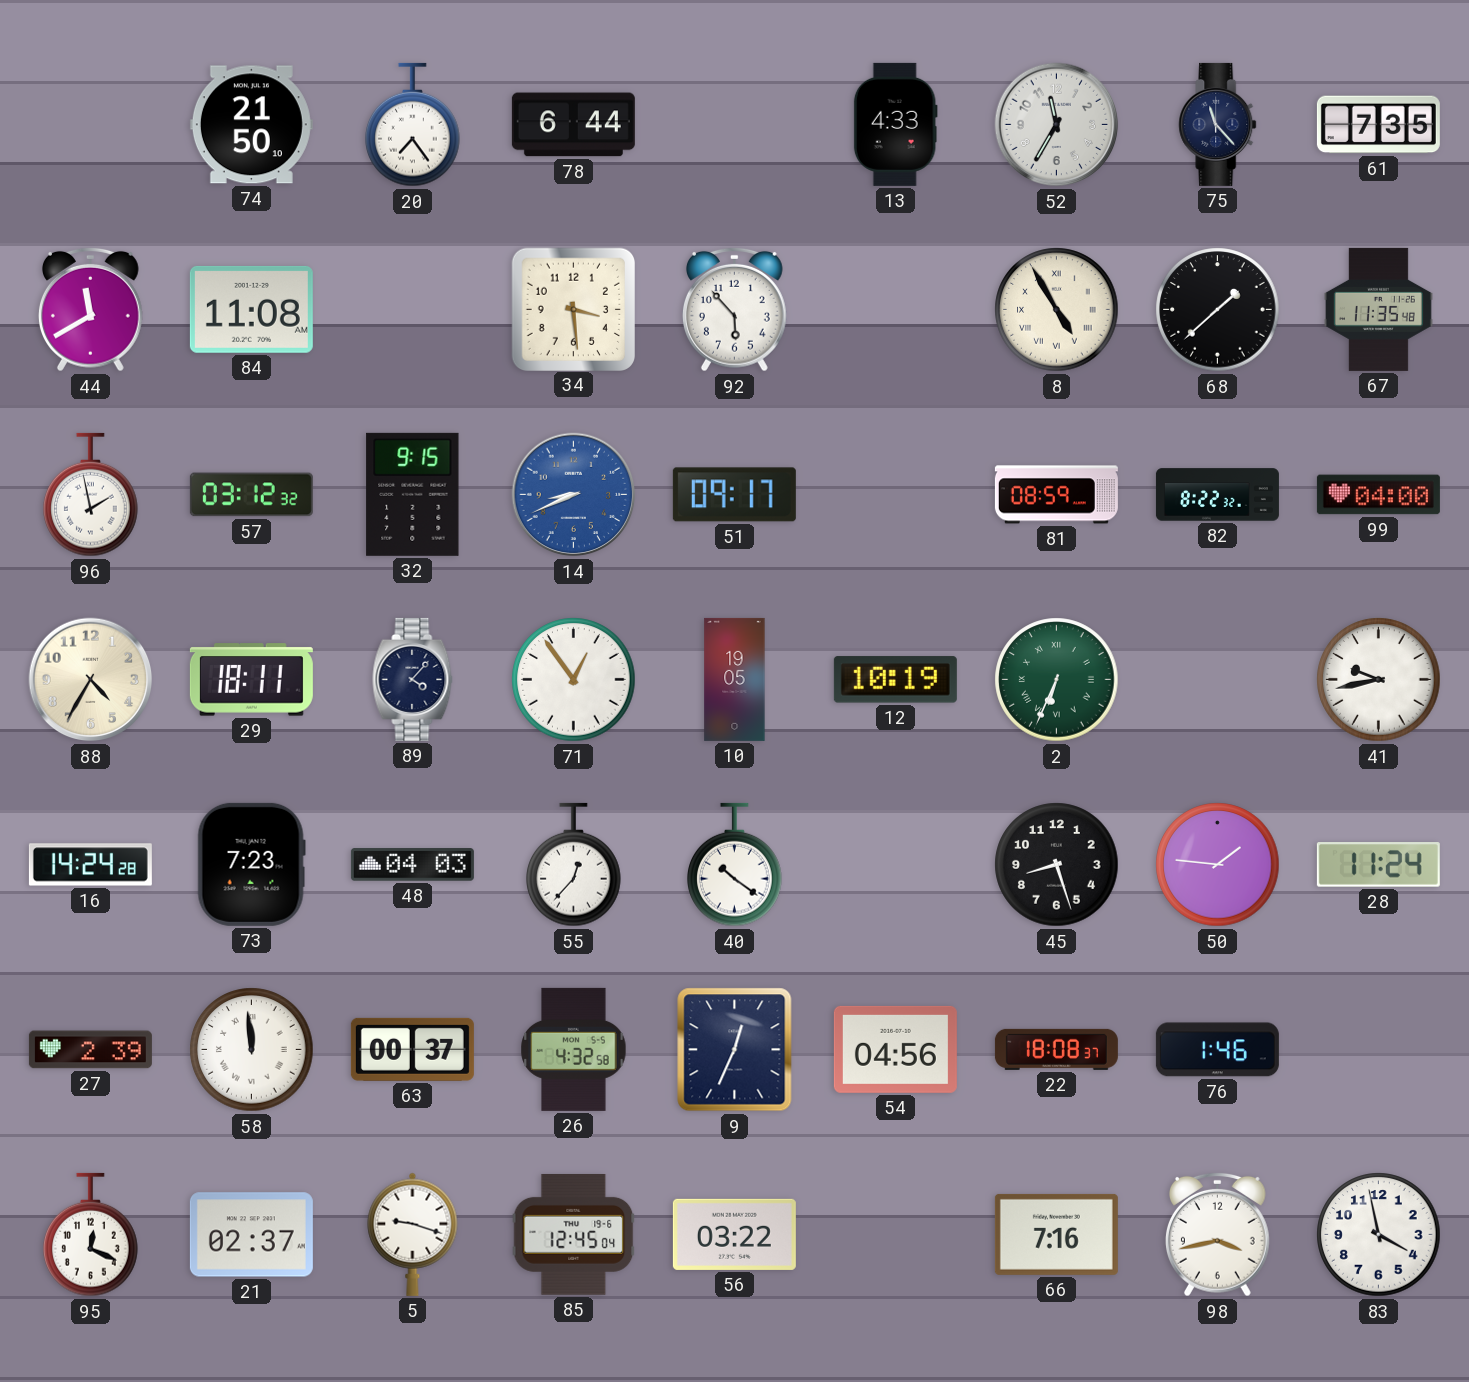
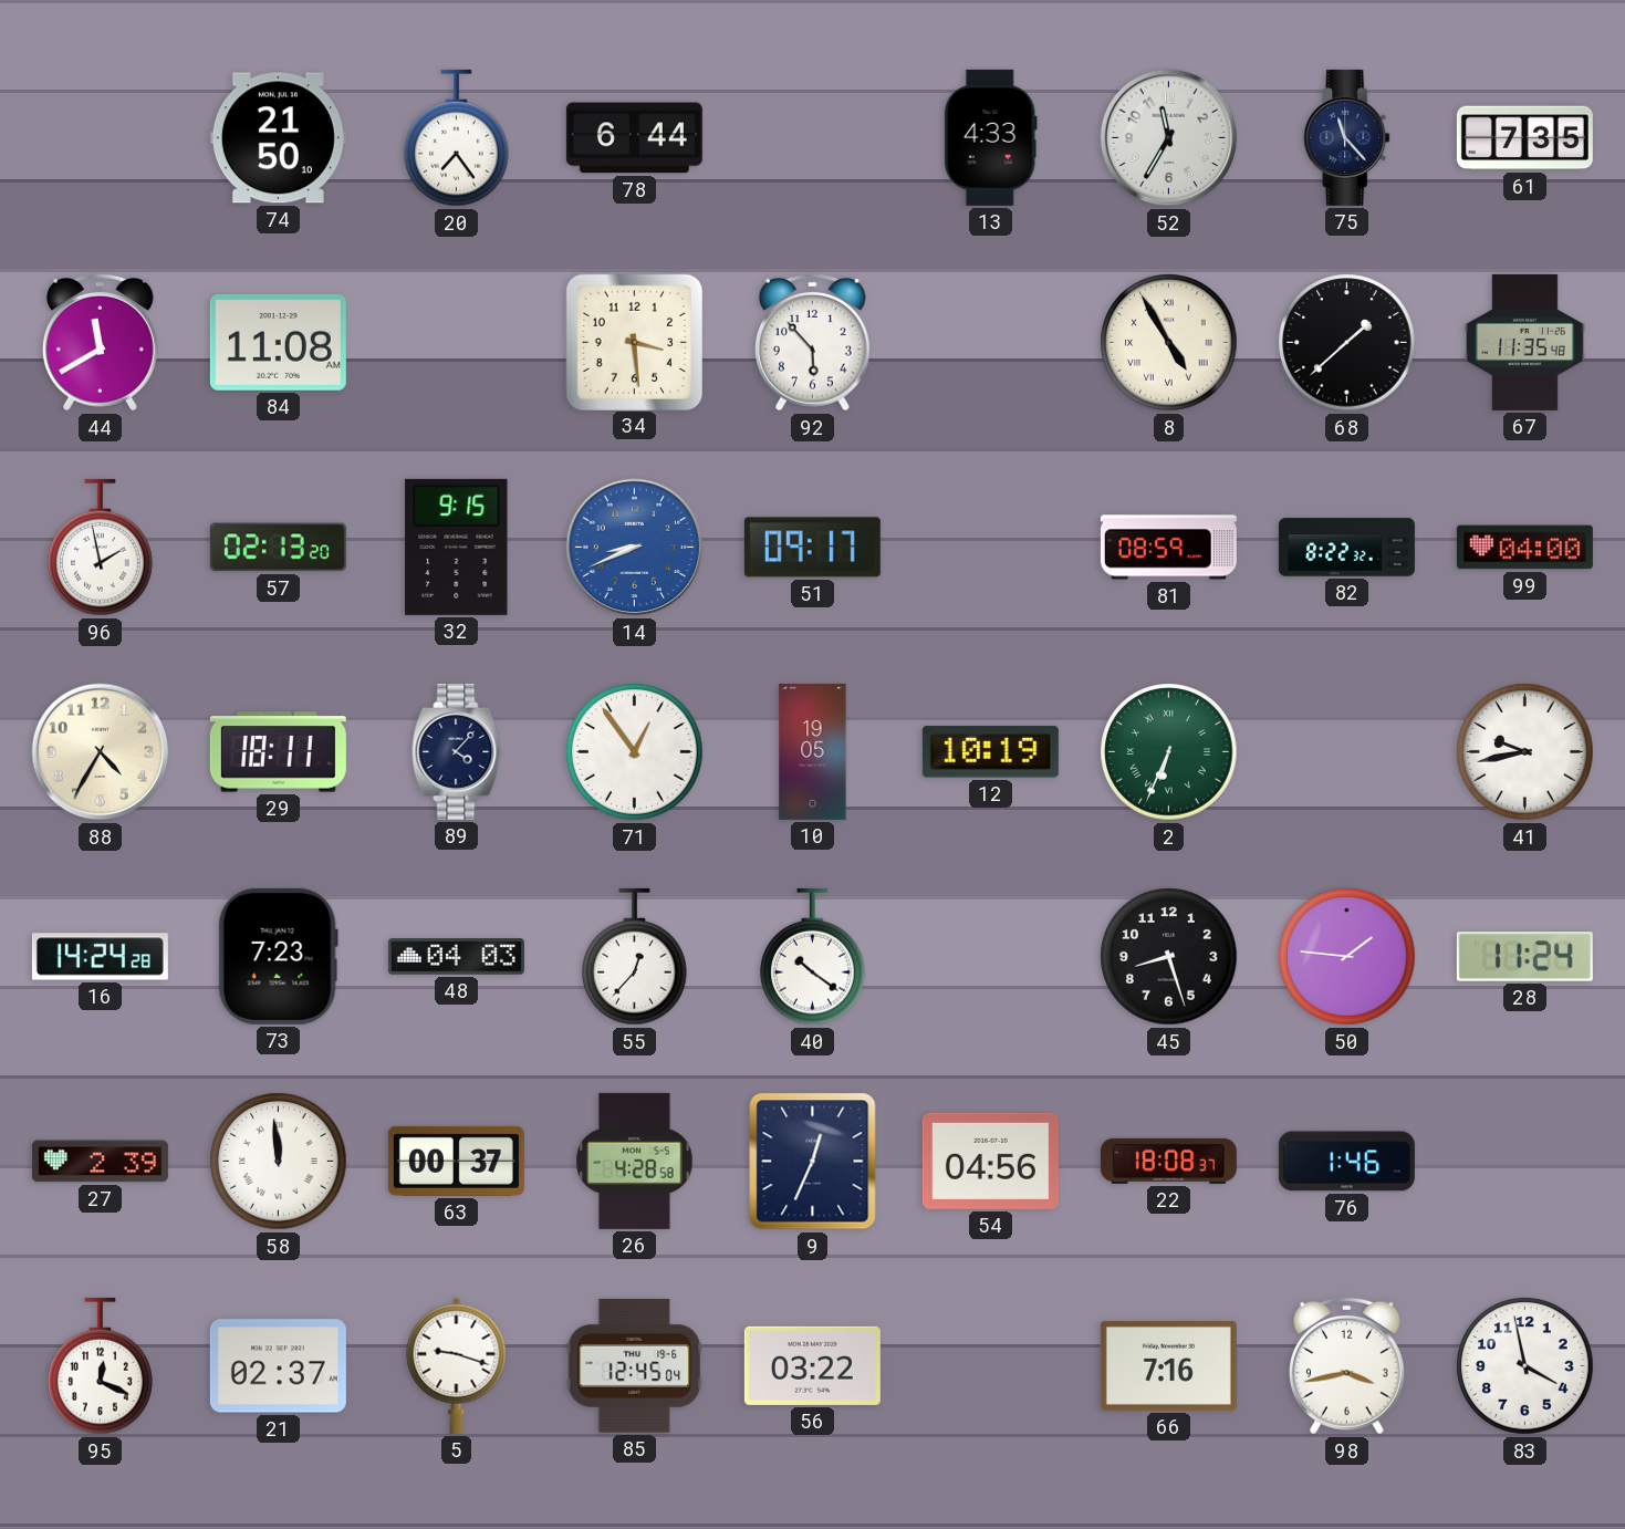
57: 03:12 -> 02:13
26: 4:32 -> 4:28
